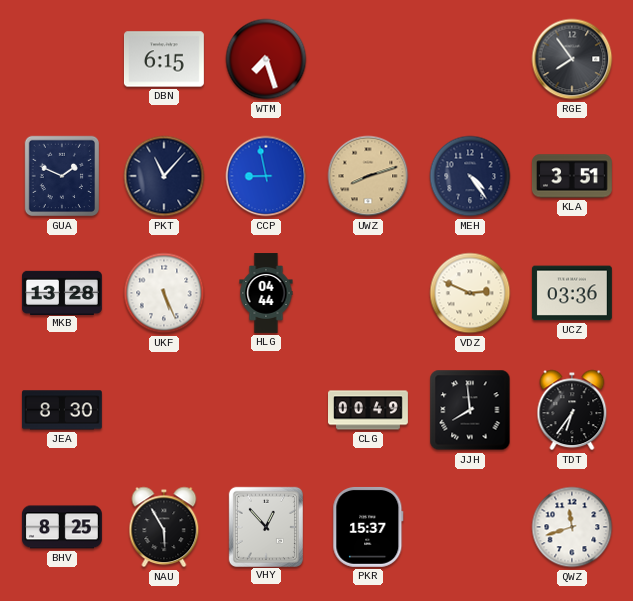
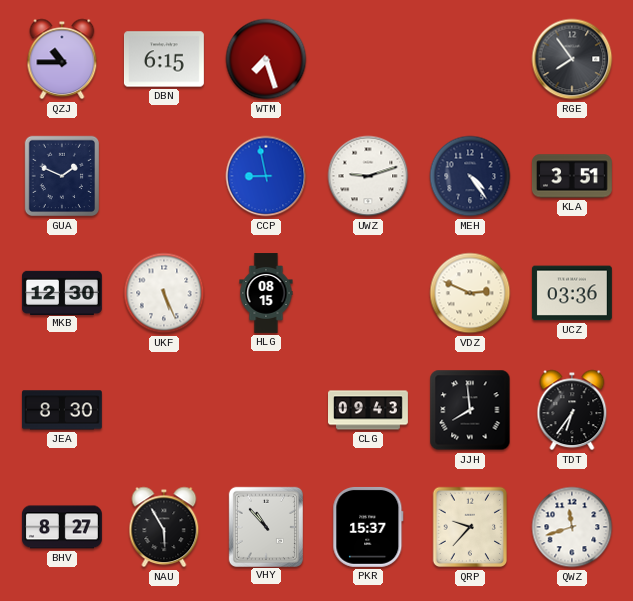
QZJ: none -> 10:45
PKT: 11:07 -> none
UWZ: 8:12 -> 9:12
UWZ dial: champagne -> white
MKB: 13:28 -> 12:30
HLG: 04:44 -> 08:15
CLG: 00:49 -> 09:43
BHV: 8:25 -> 8:27
VHY: 12:53 -> 10:53
QRP: none -> 9:37
